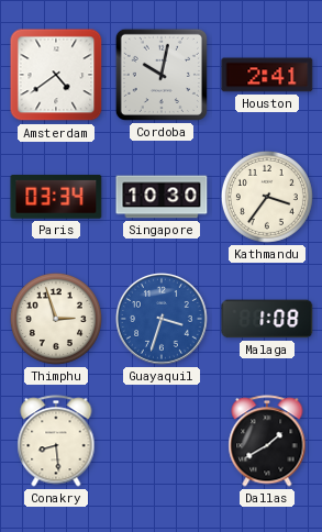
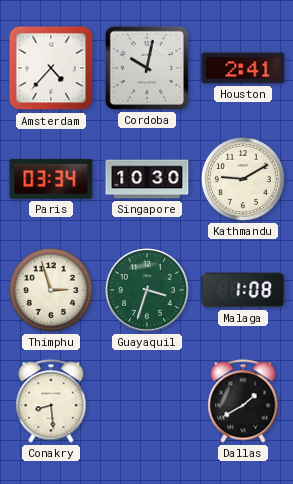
Amsterdam: 4:39 -> 4:37
Kathmandu: 3:36 -> 9:10
Guayaquil dial: blue -> green
